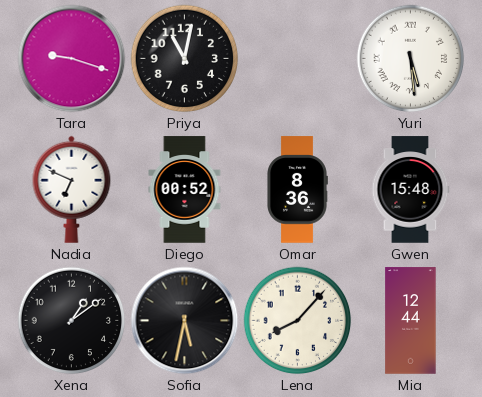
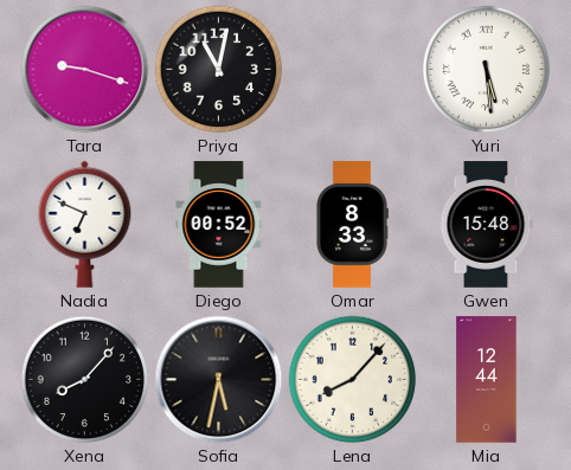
Omar: 8:36 -> 8:33
Xena: 1:09 -> 8:07
